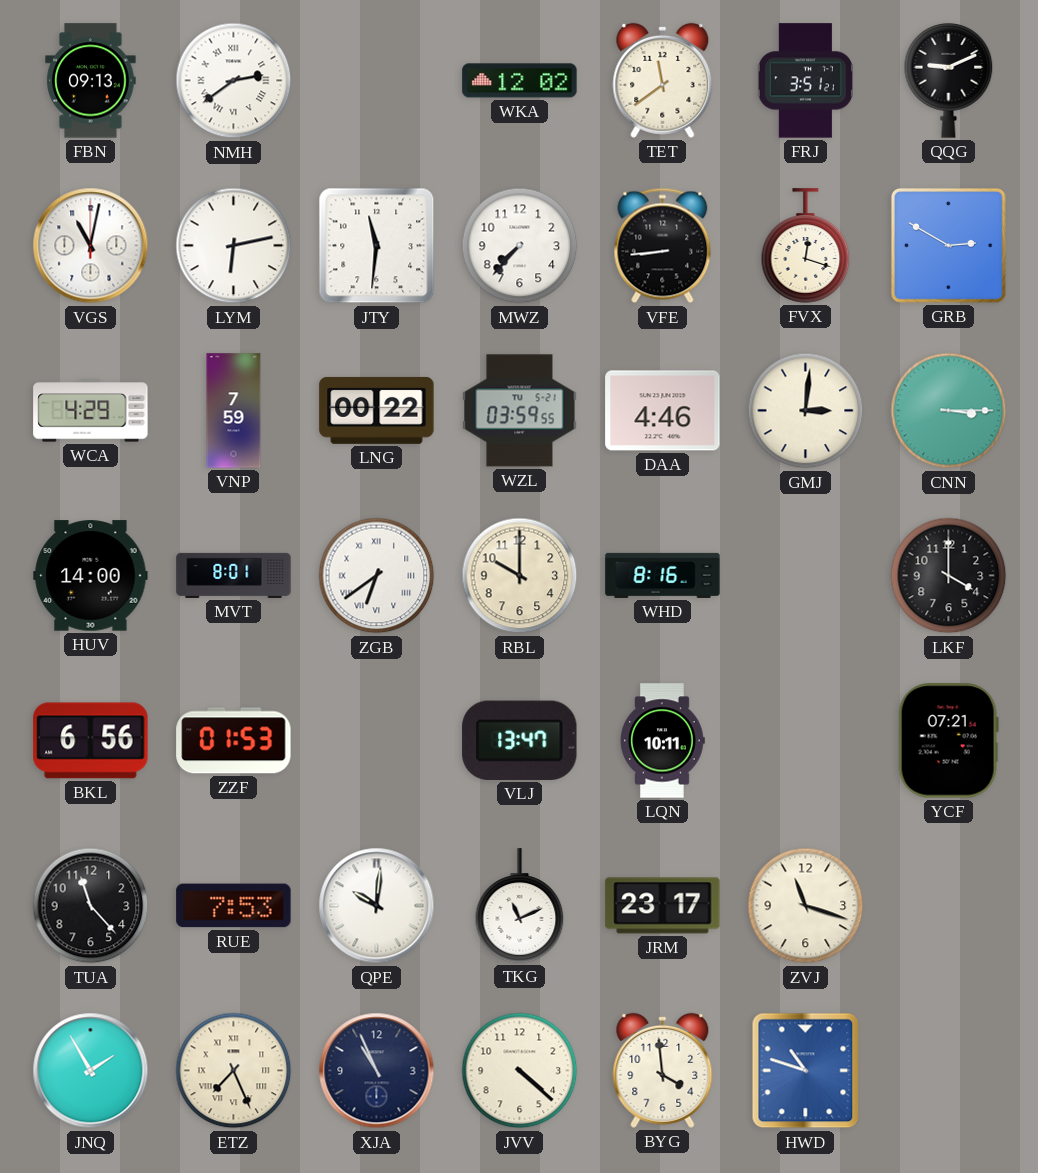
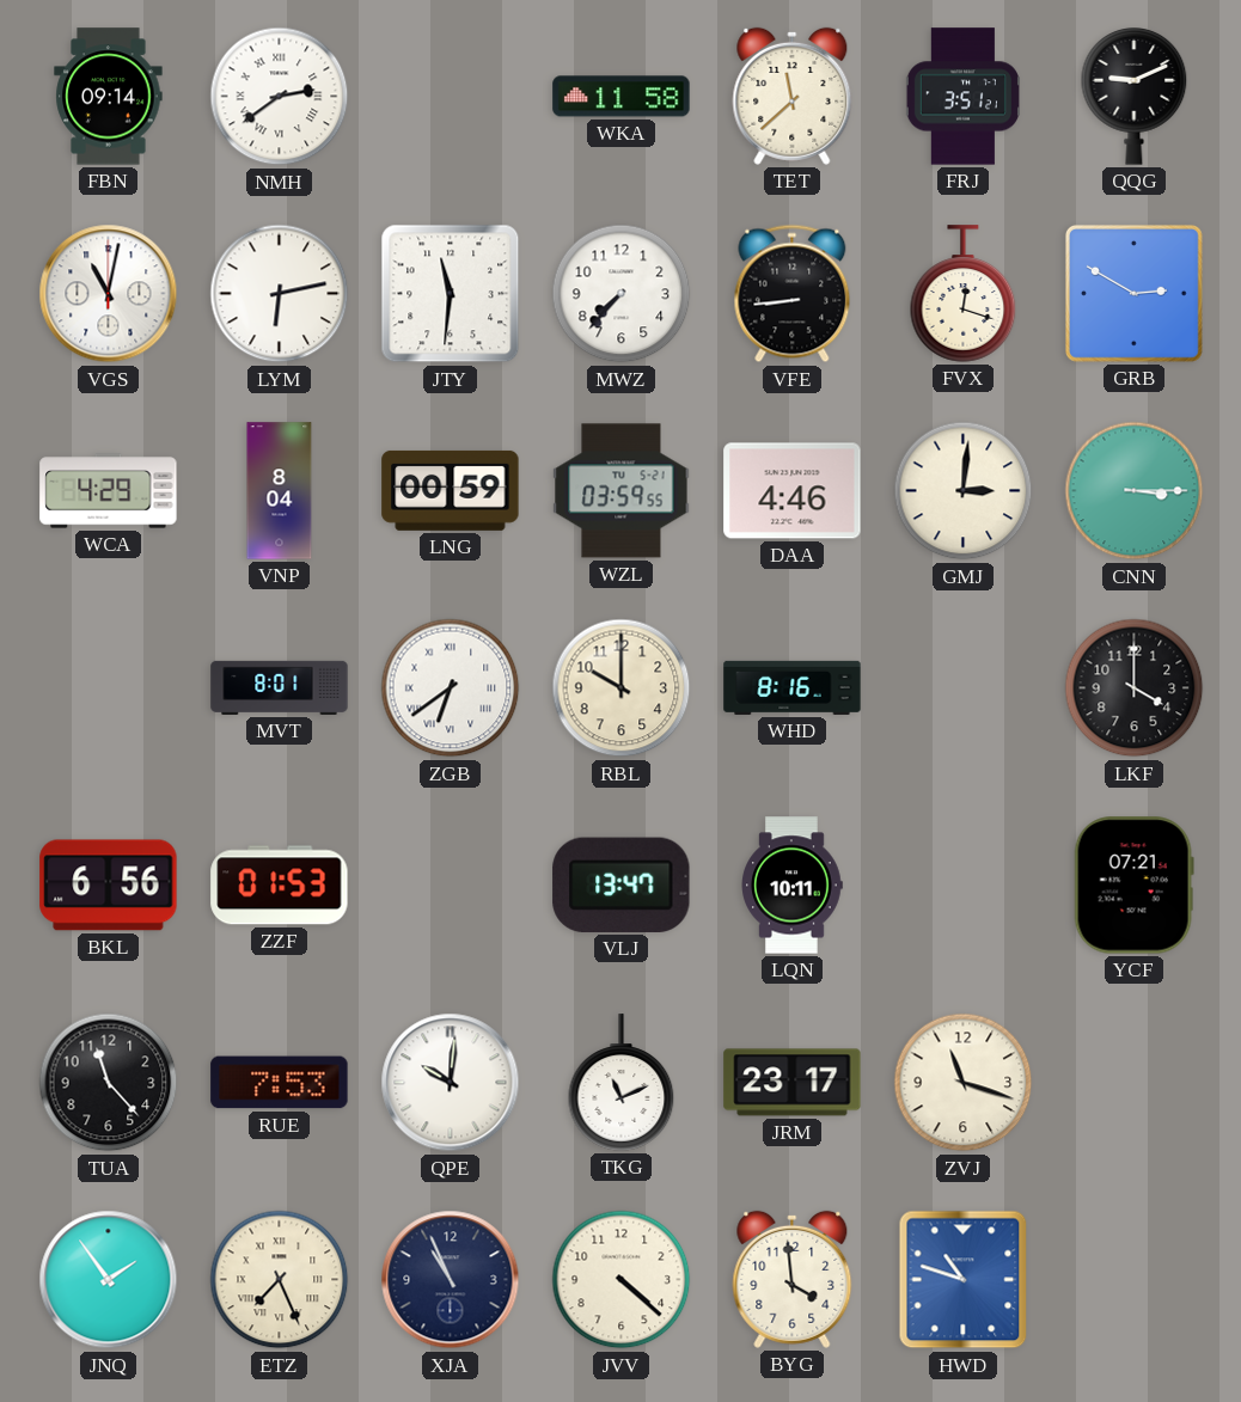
FBN: 09:13 -> 09:14
WKA: 12:02 -> 11:58
TET: 11:39 -> 11:38
VNP: 7:59 -> 8:04
LNG: 00:22 -> 00:59
HUV: 14:00 -> none
JNQ: 1:55 -> 1:54
